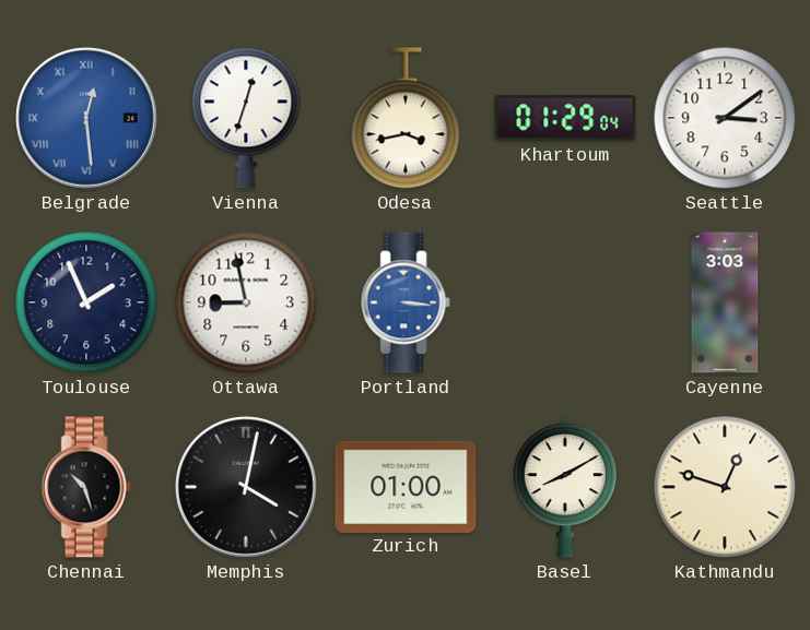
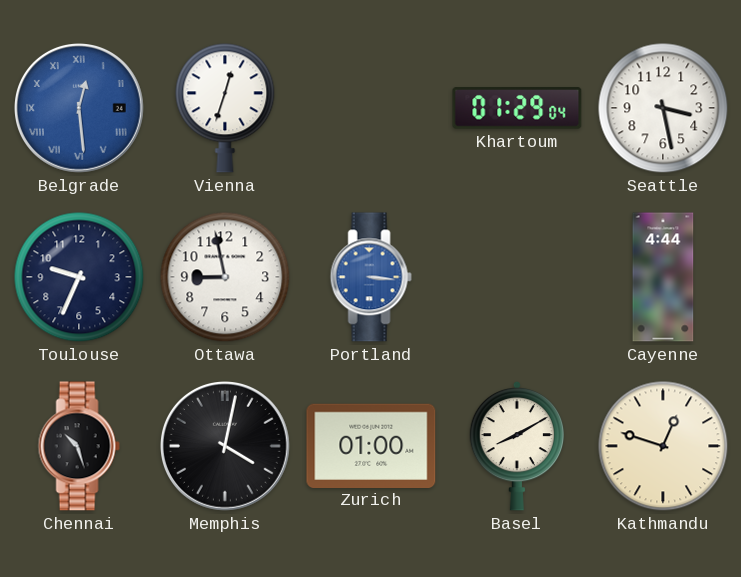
Odesa: 3:43 -> none
Seattle: 3:09 -> 3:28
Toulouse: 1:56 -> 9:34
Cayenne: 3:03 -> 4:44
